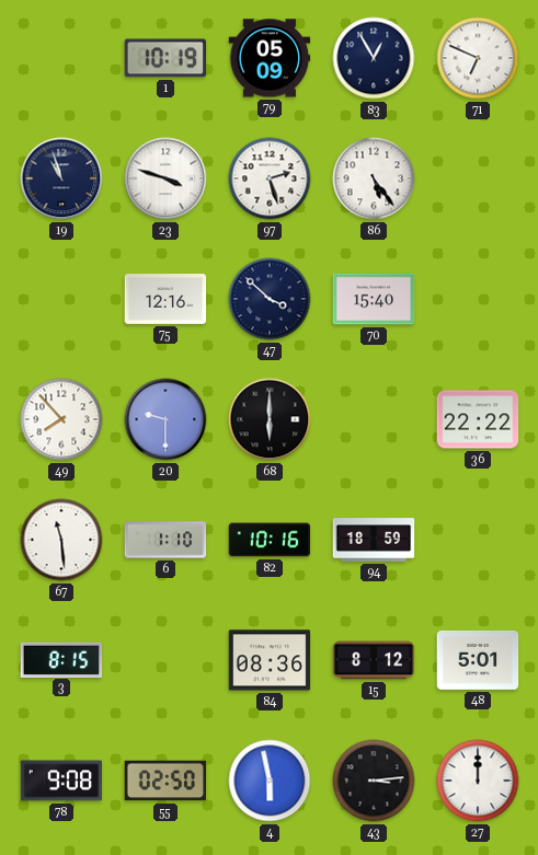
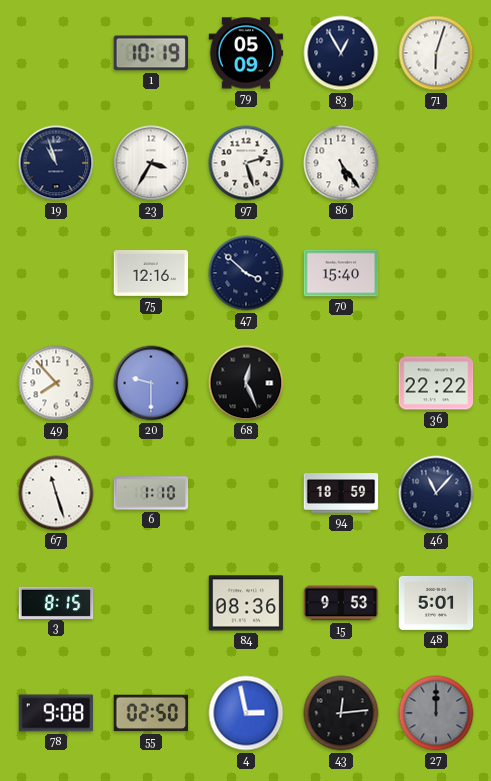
71: 6:49 -> 6:03
23: 3:48 -> 3:35
68: 6:00 -> 12:26
67: 11:29 -> 11:27
82: 10:16 -> none
46: none -> 11:07
15: 8:12 -> 9:53
4: 5:58 -> 2:58
43: 3:14 -> 12:14
27 dial: white -> grey
